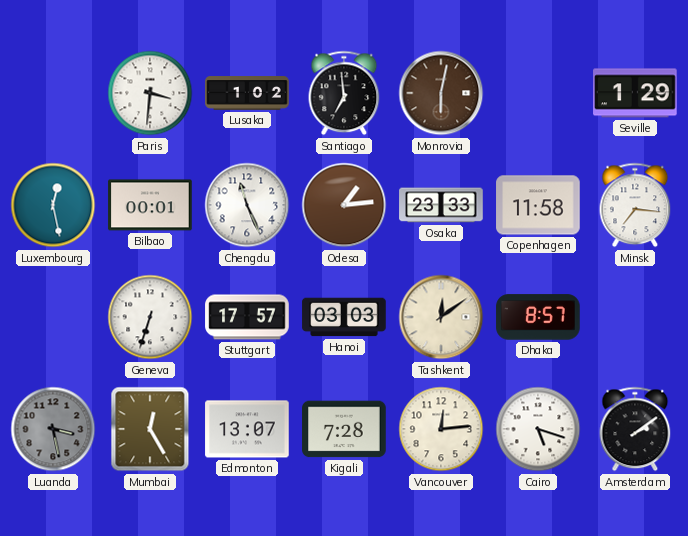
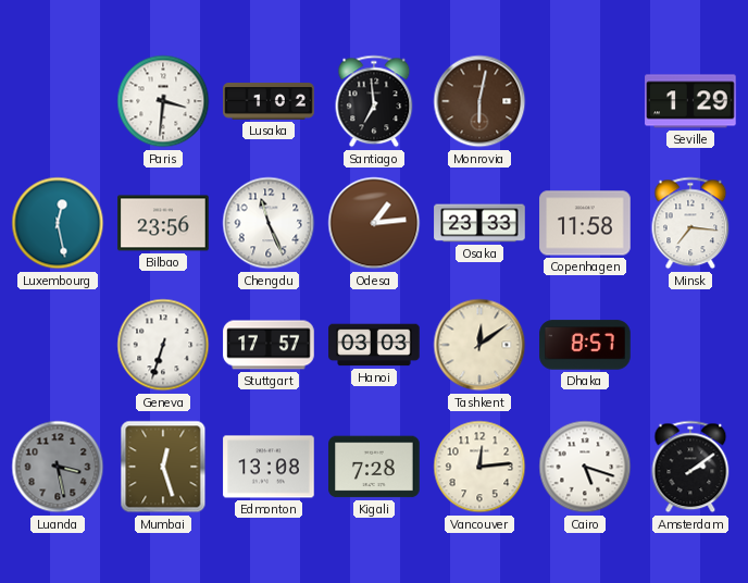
Bilbao: 00:01 -> 23:56
Mumbai: 12:25 -> 12:27
Edmonton: 13:07 -> 13:08
